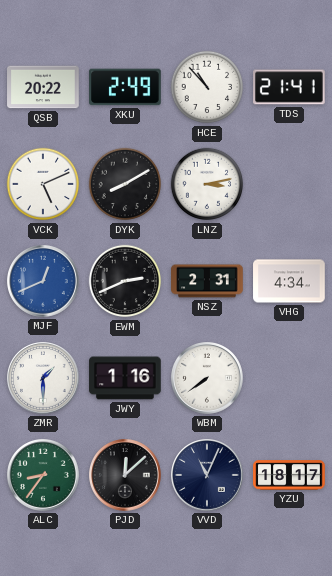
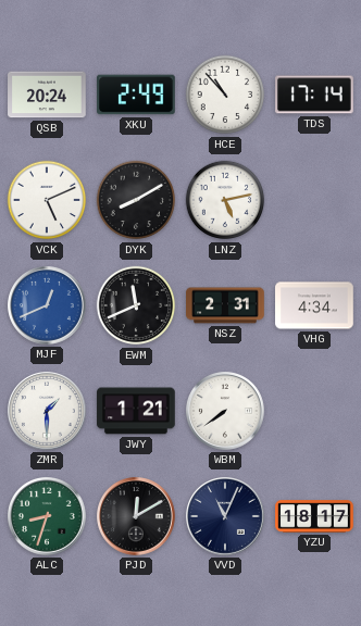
QSB: 20:22 -> 20:24
TDS: 21:41 -> 17:14
LNZ: 3:13 -> 5:13
EWM: 2:41 -> 11:41
JWY: 1:16 -> 1:21
ALC: 8:36 -> 8:33
PJD: 12:08 -> 12:10
